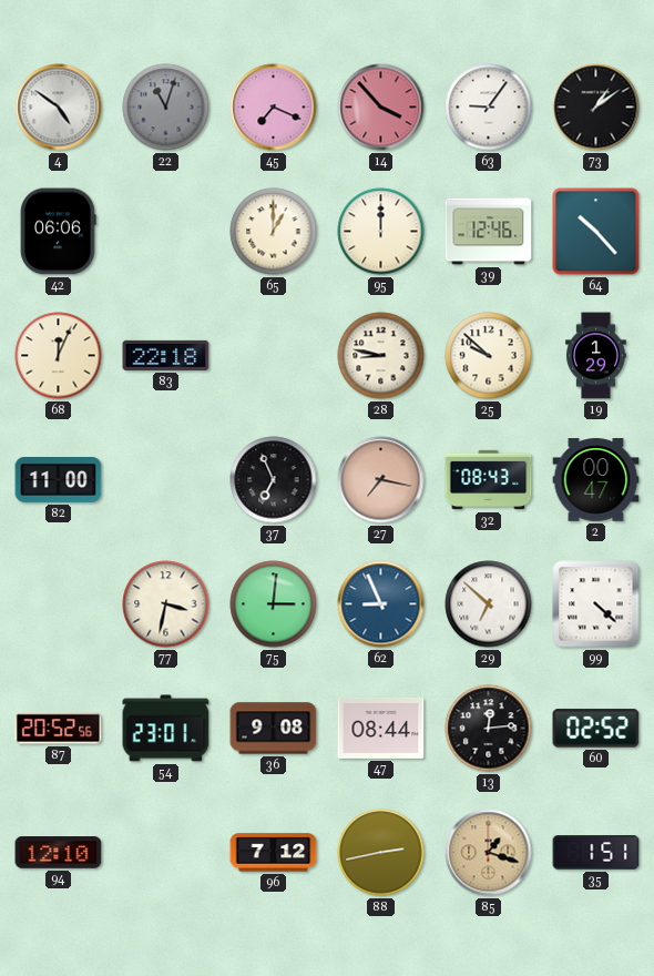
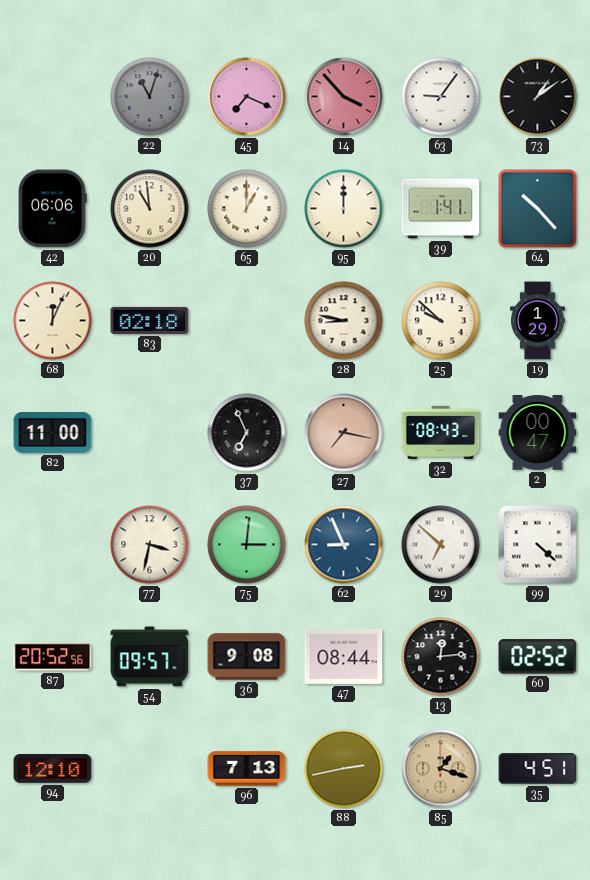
4: 4:51 -> none
20: none -> 10:59
39: 12:46 -> 1:41
83: 22:18 -> 02:18
54: 23:01 -> 09:57
96: 7:12 -> 7:13
35: 1:51 -> 4:51
